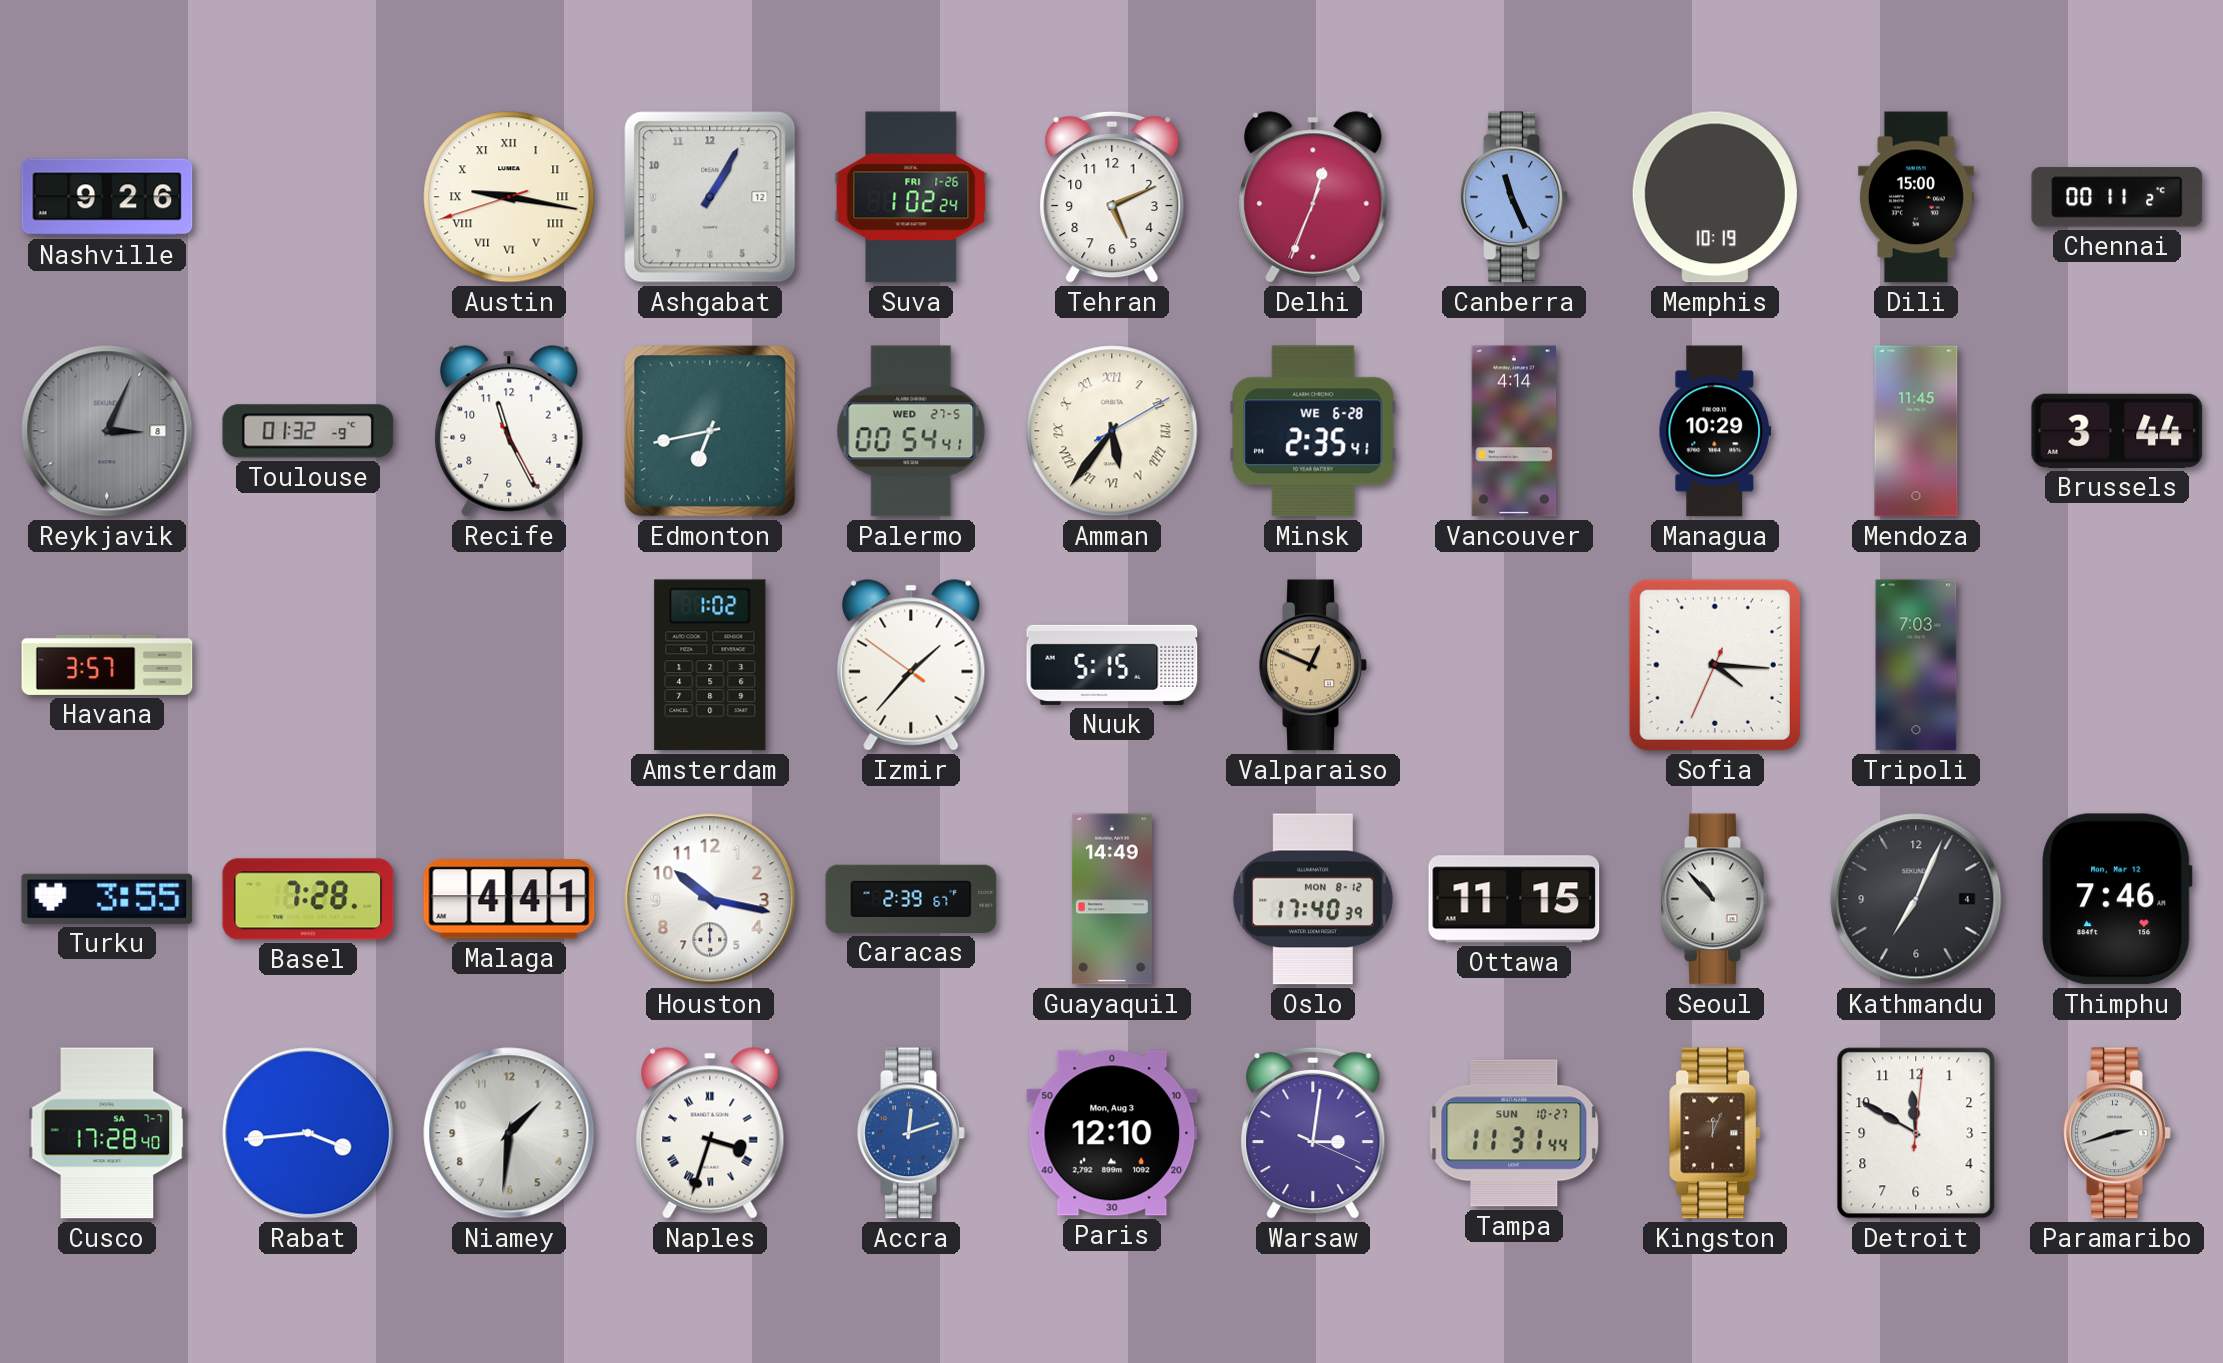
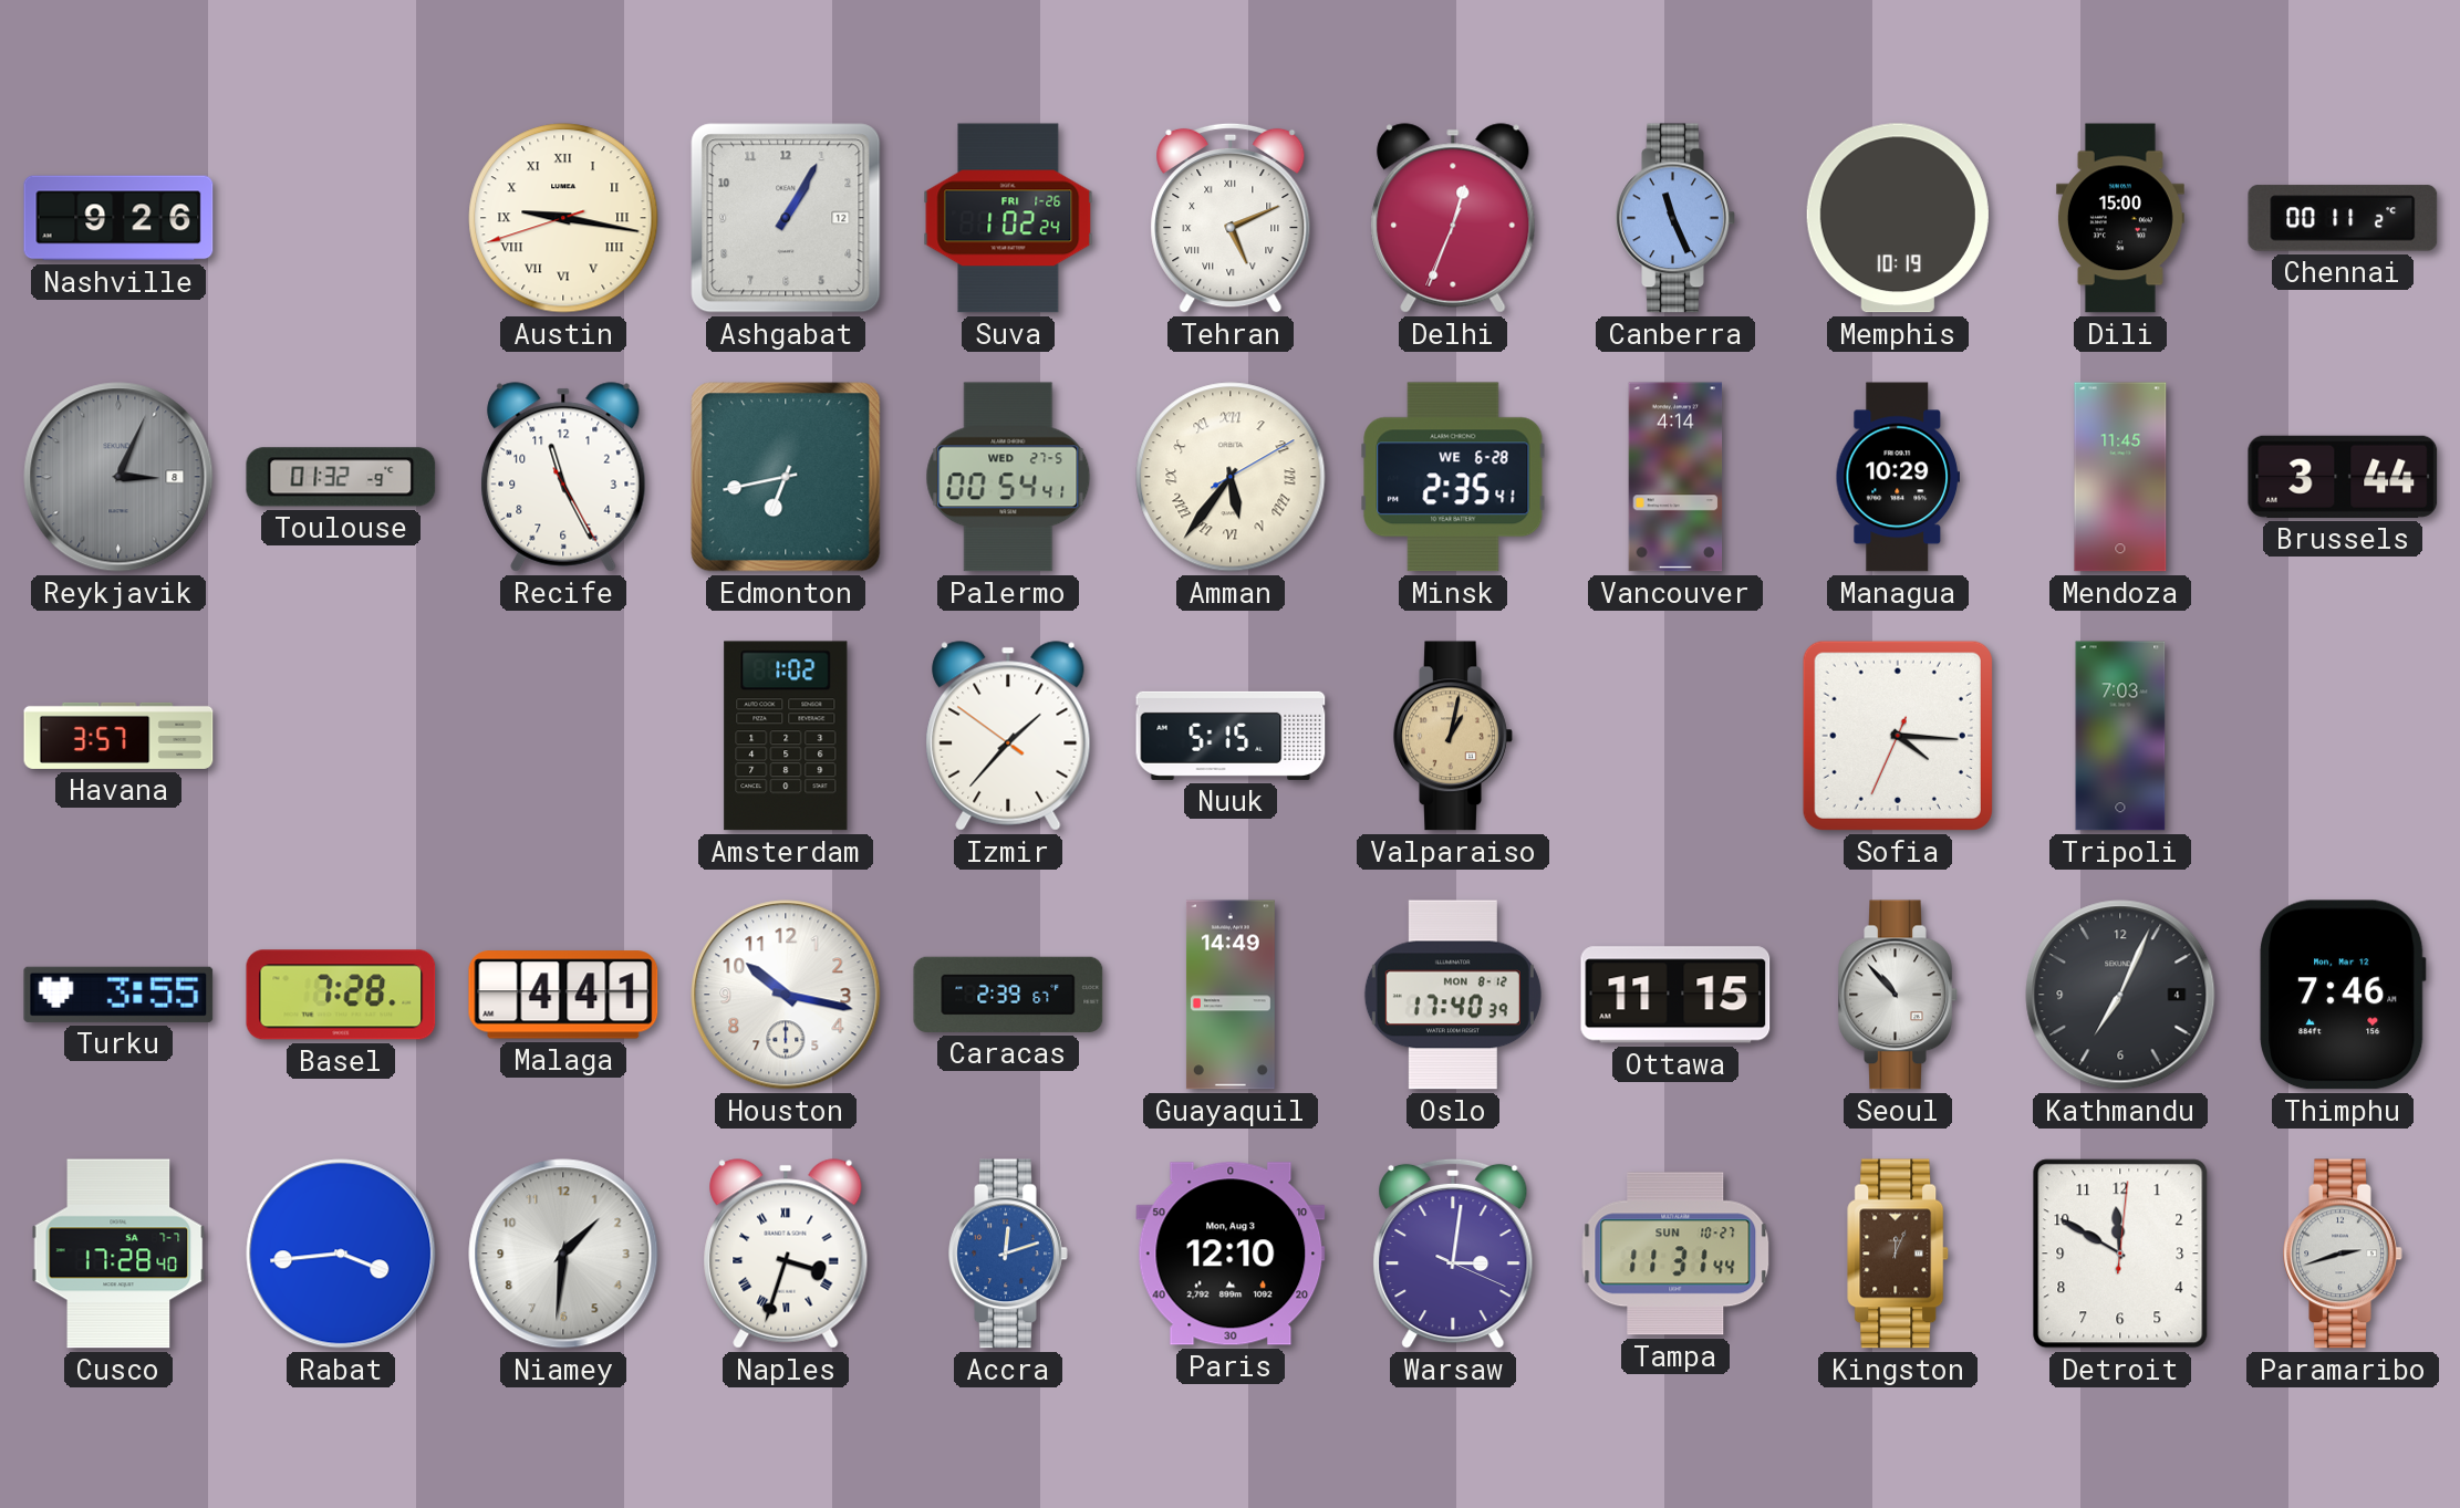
Tehran numerals: Arabic -> Roman
Valparaiso: 12:49 -> 1:02
